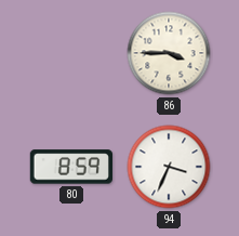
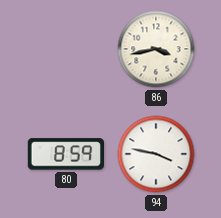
86: 3:45 -> 3:43
94: 3:34 -> 3:47
